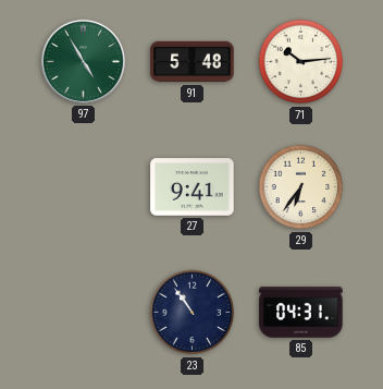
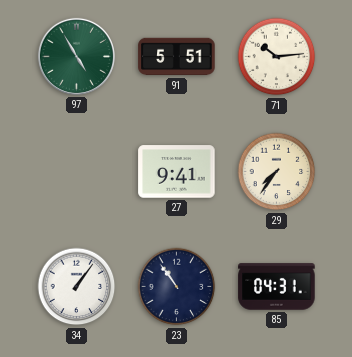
91: 5:48 -> 5:51
29: 6:36 -> 7:36
34: none -> 1:06
